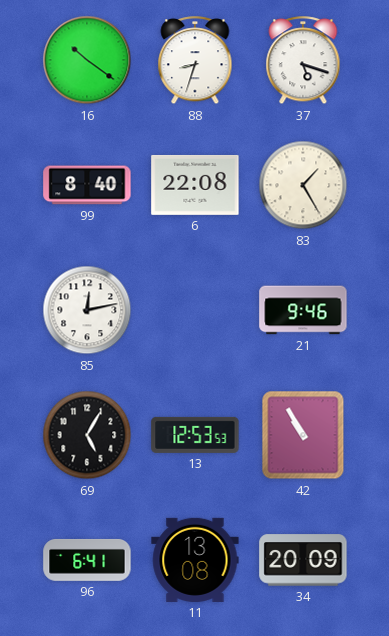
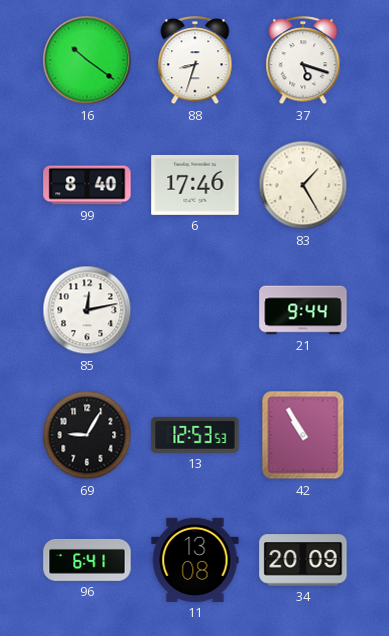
6: 22:08 -> 17:46
21: 9:46 -> 9:44
69: 5:05 -> 9:05
